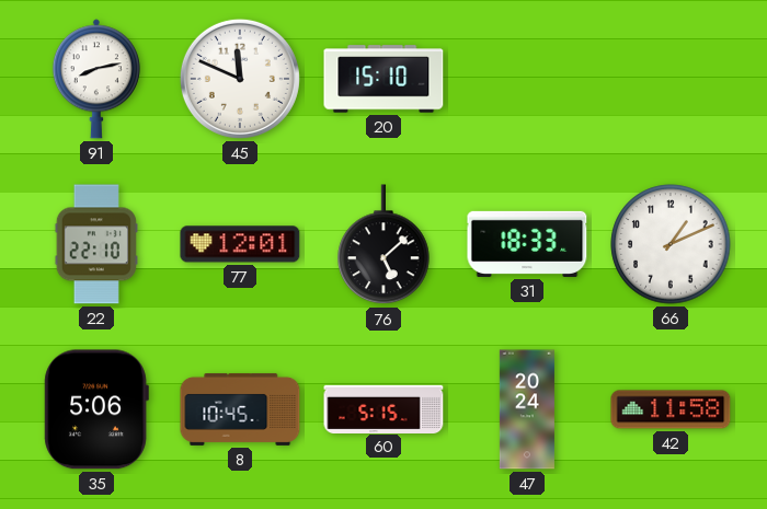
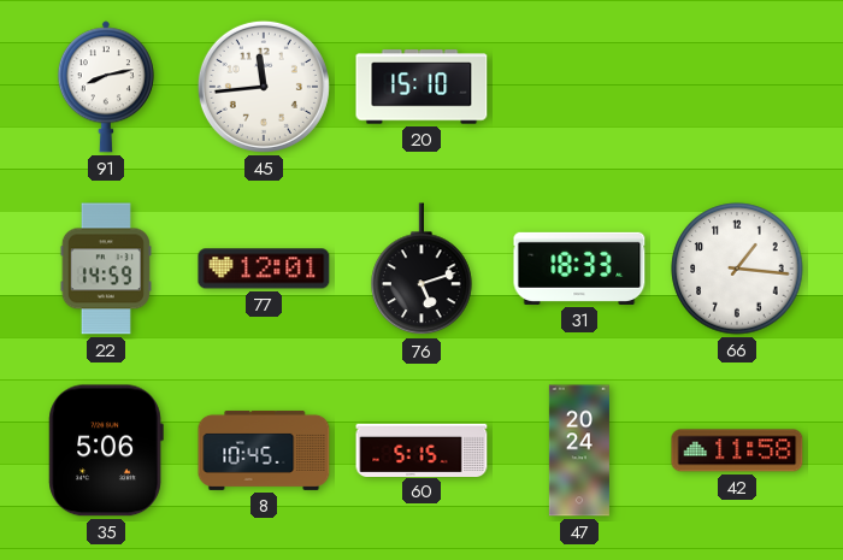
45: 11:49 -> 11:44
22: 22:10 -> 14:59
76: 5:08 -> 5:12
66: 1:11 -> 1:16
